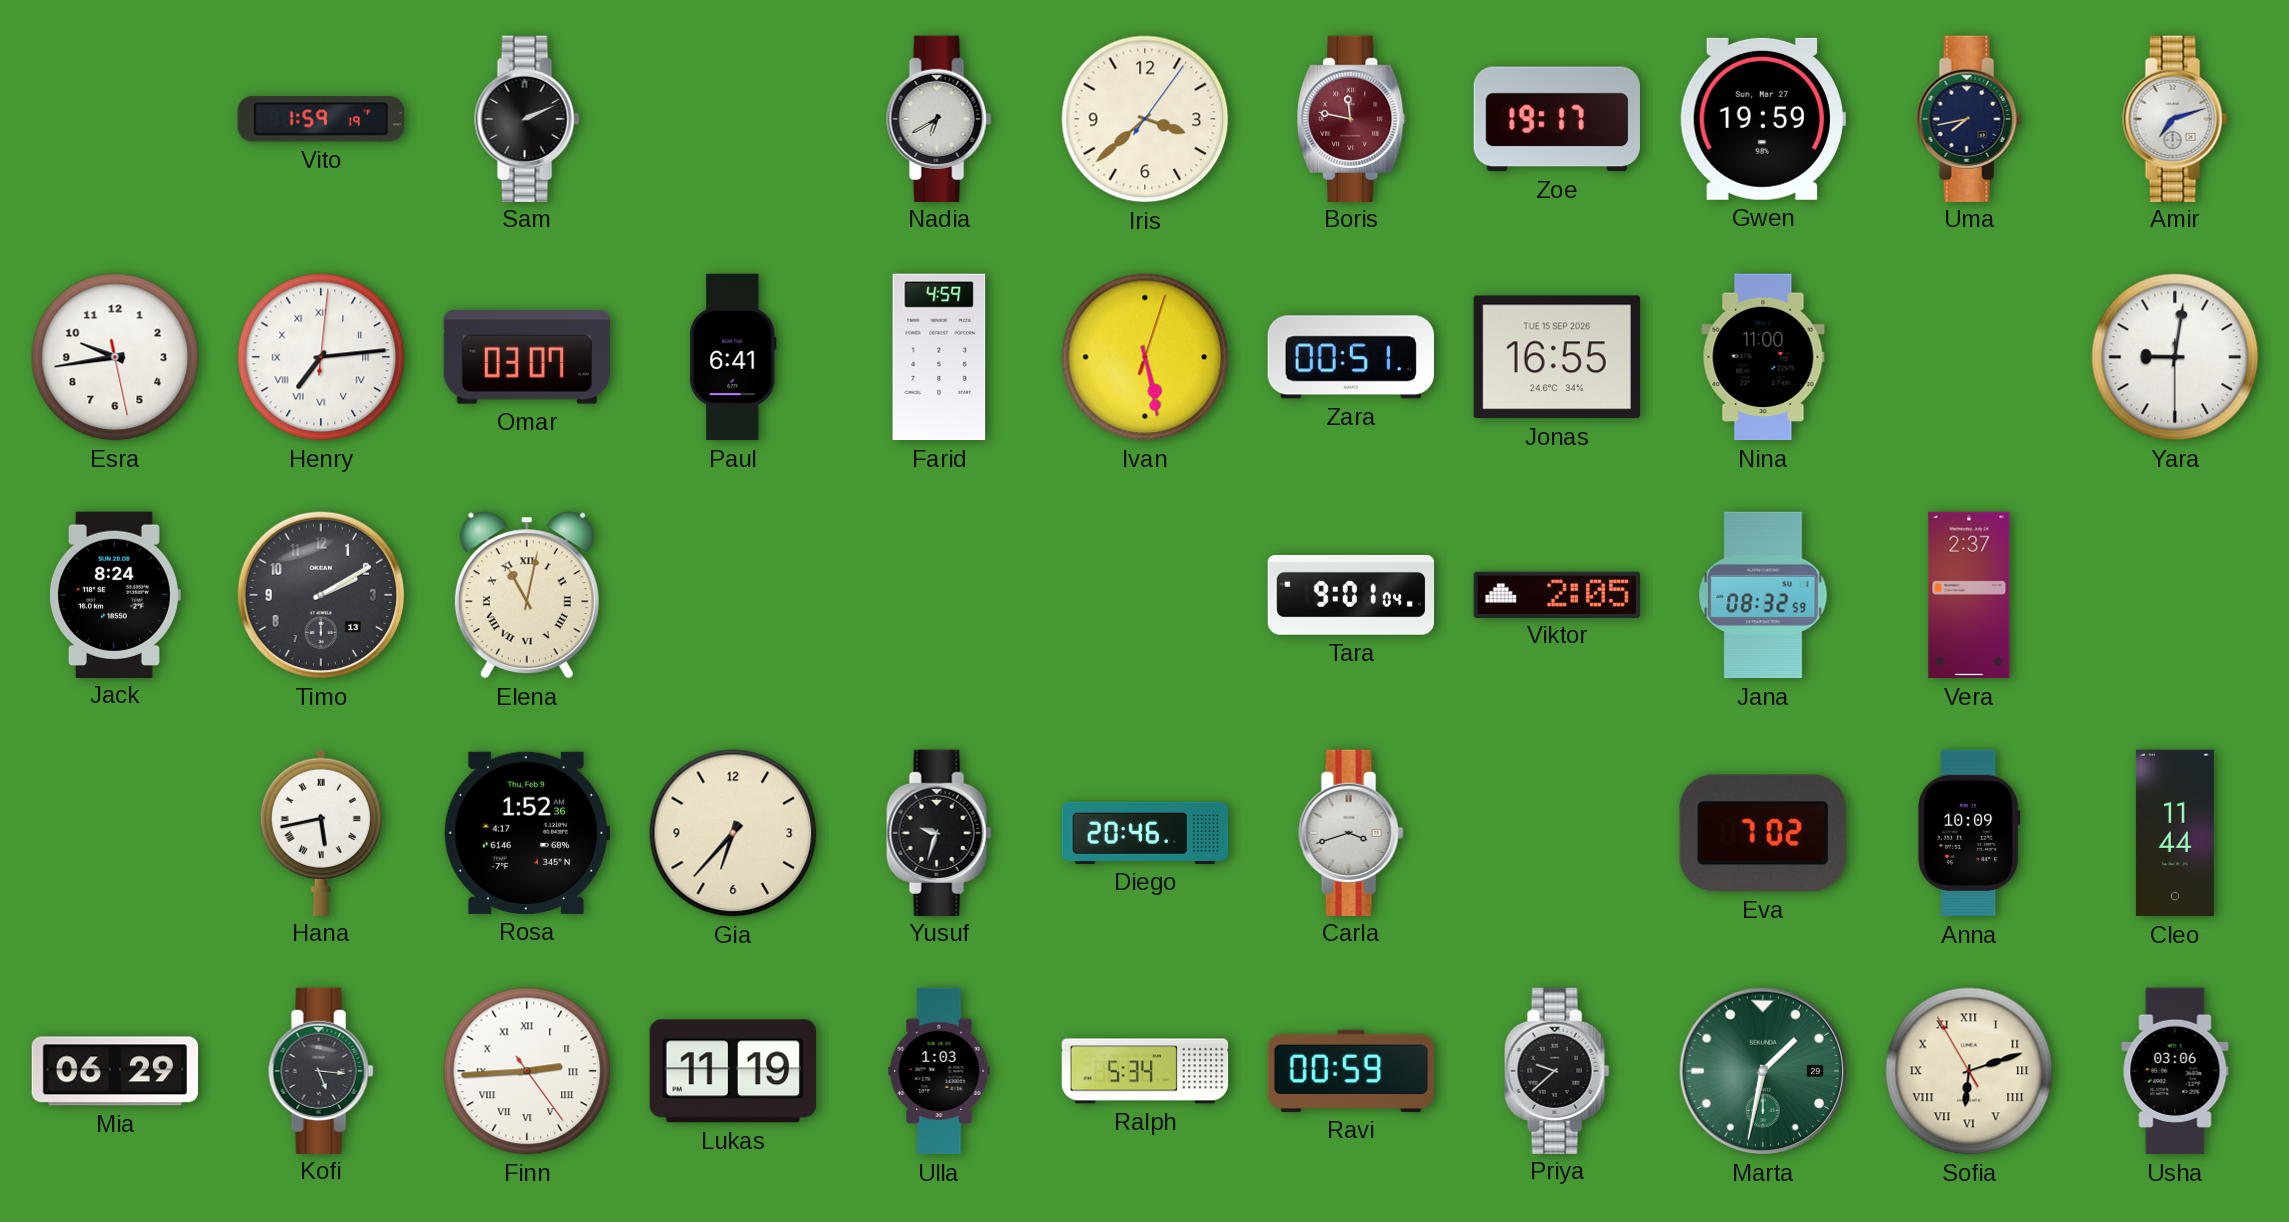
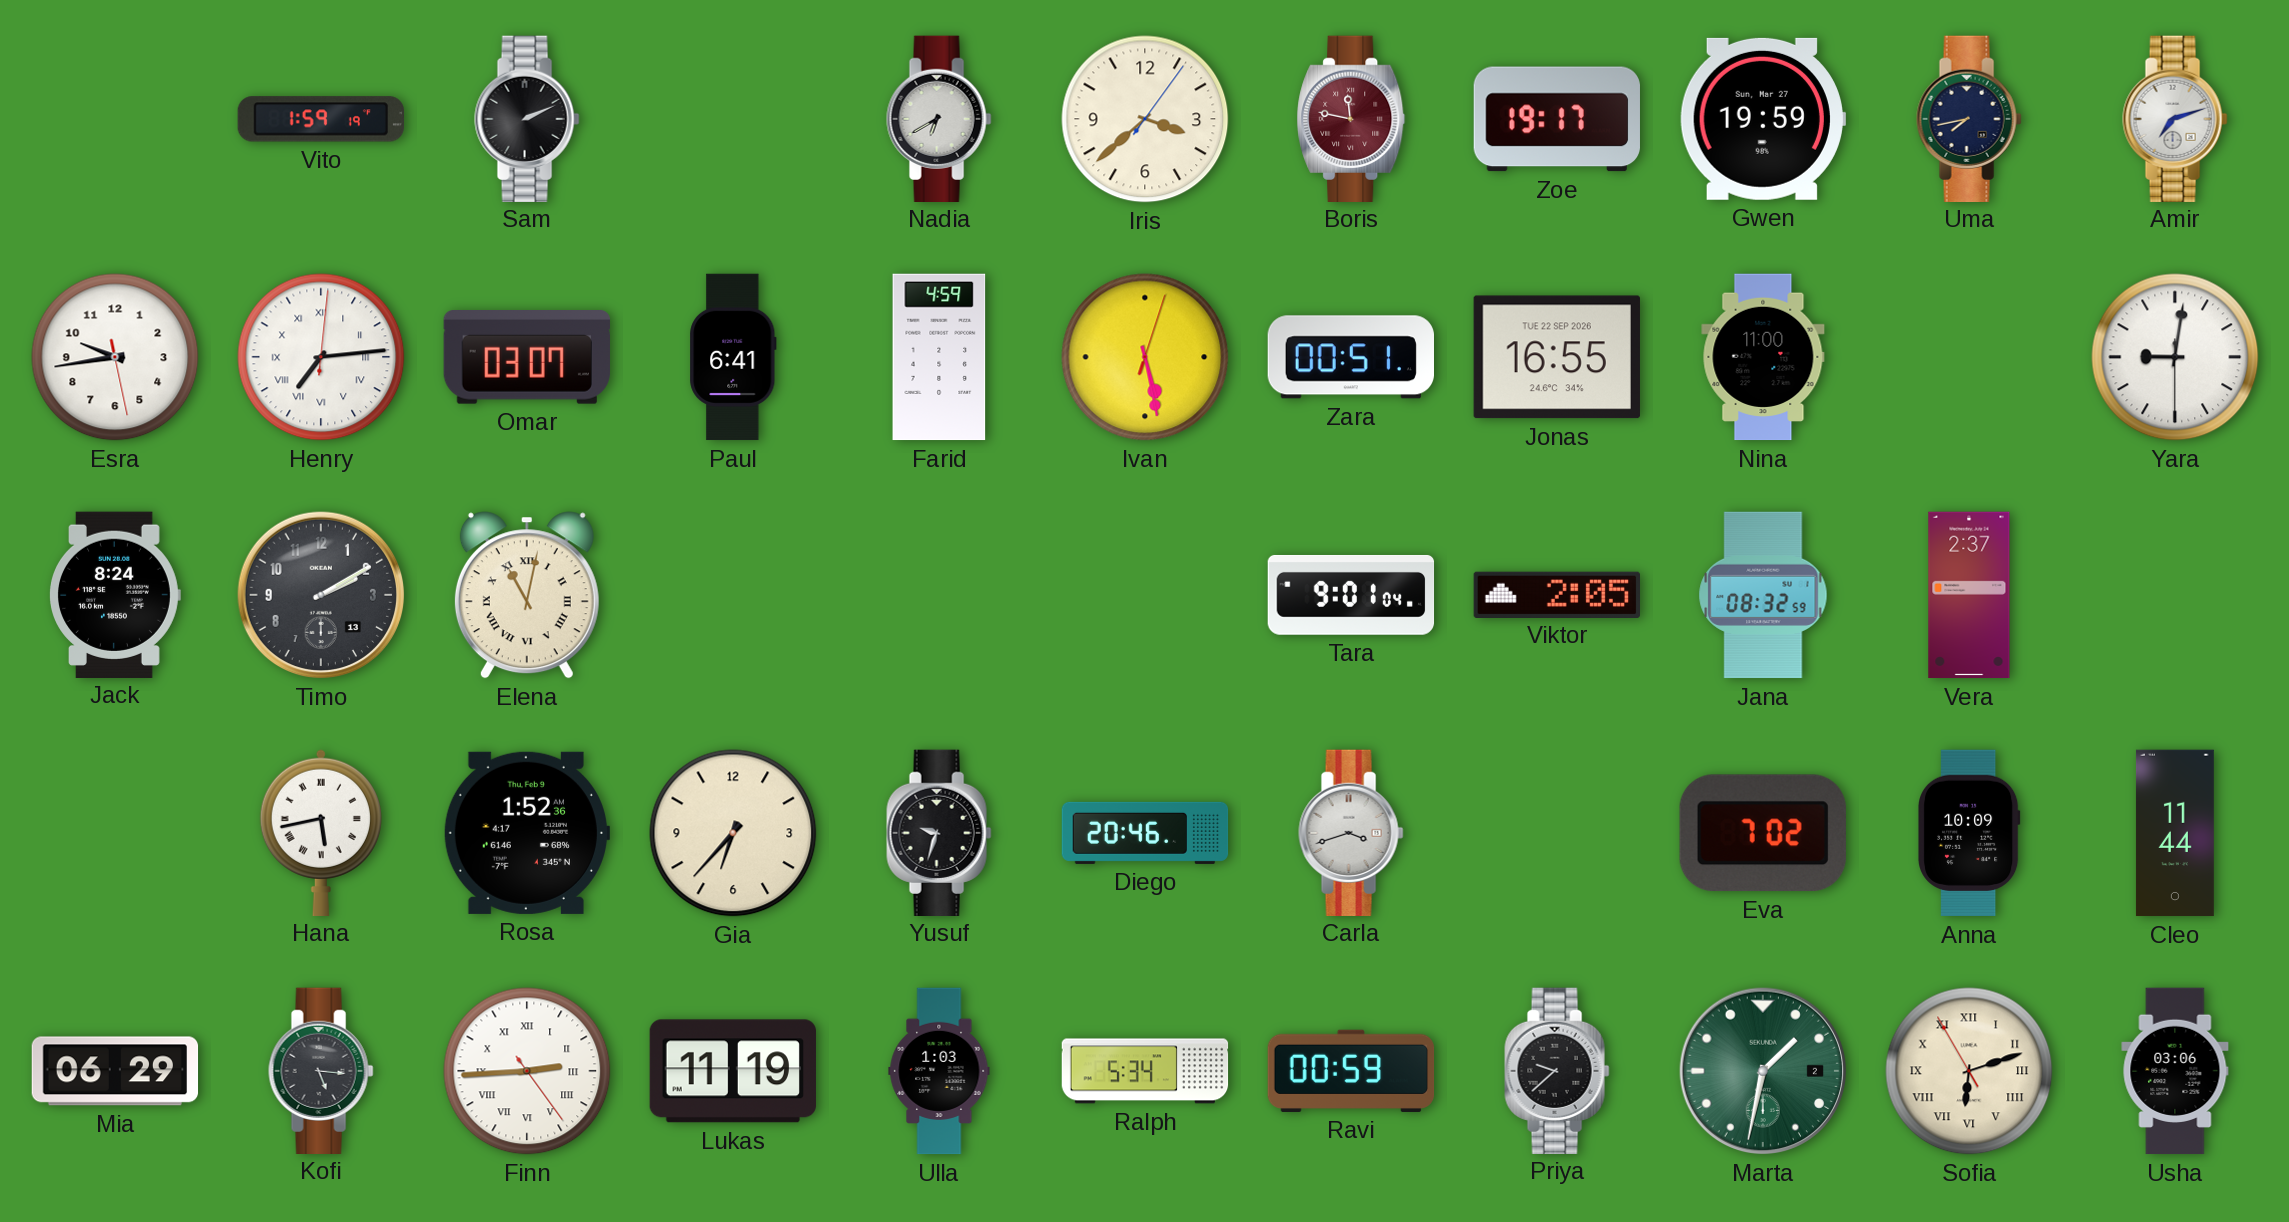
Jonas date: TUE 15 SEP 2026 -> TUE 22 SEP 2026
Marta date: 29 -> 2
